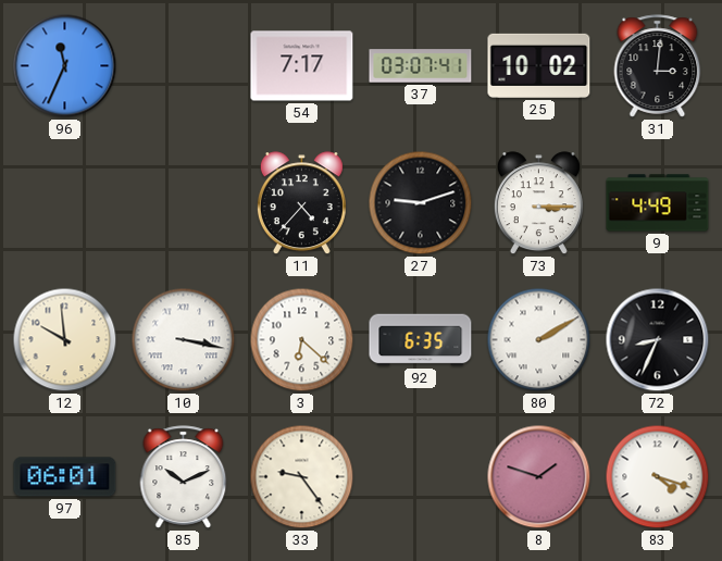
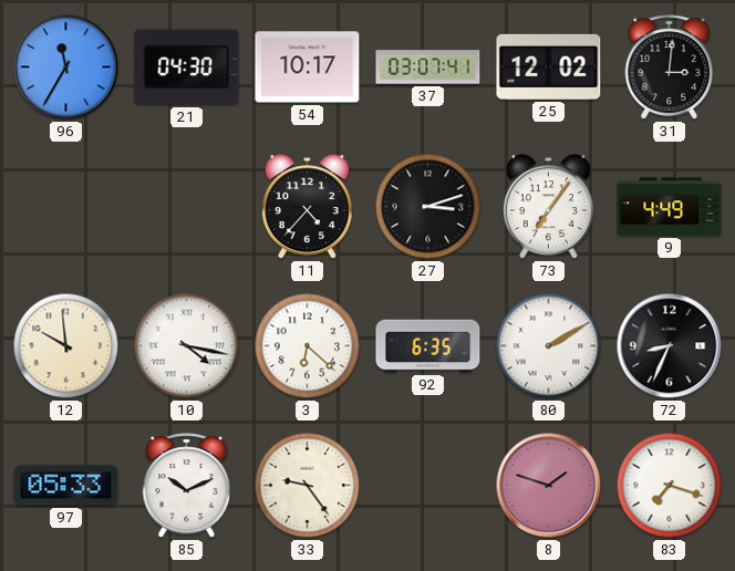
96: 11:34 -> 11:35
21: none -> 04:30
54: 7:17 -> 10:17
25: 10:02 -> 12:02
27: 9:12 -> 3:12
73: 3:15 -> 7:06
10: 3:17 -> 4:17
97: 06:01 -> 05:33
83: 4:18 -> 7:18
